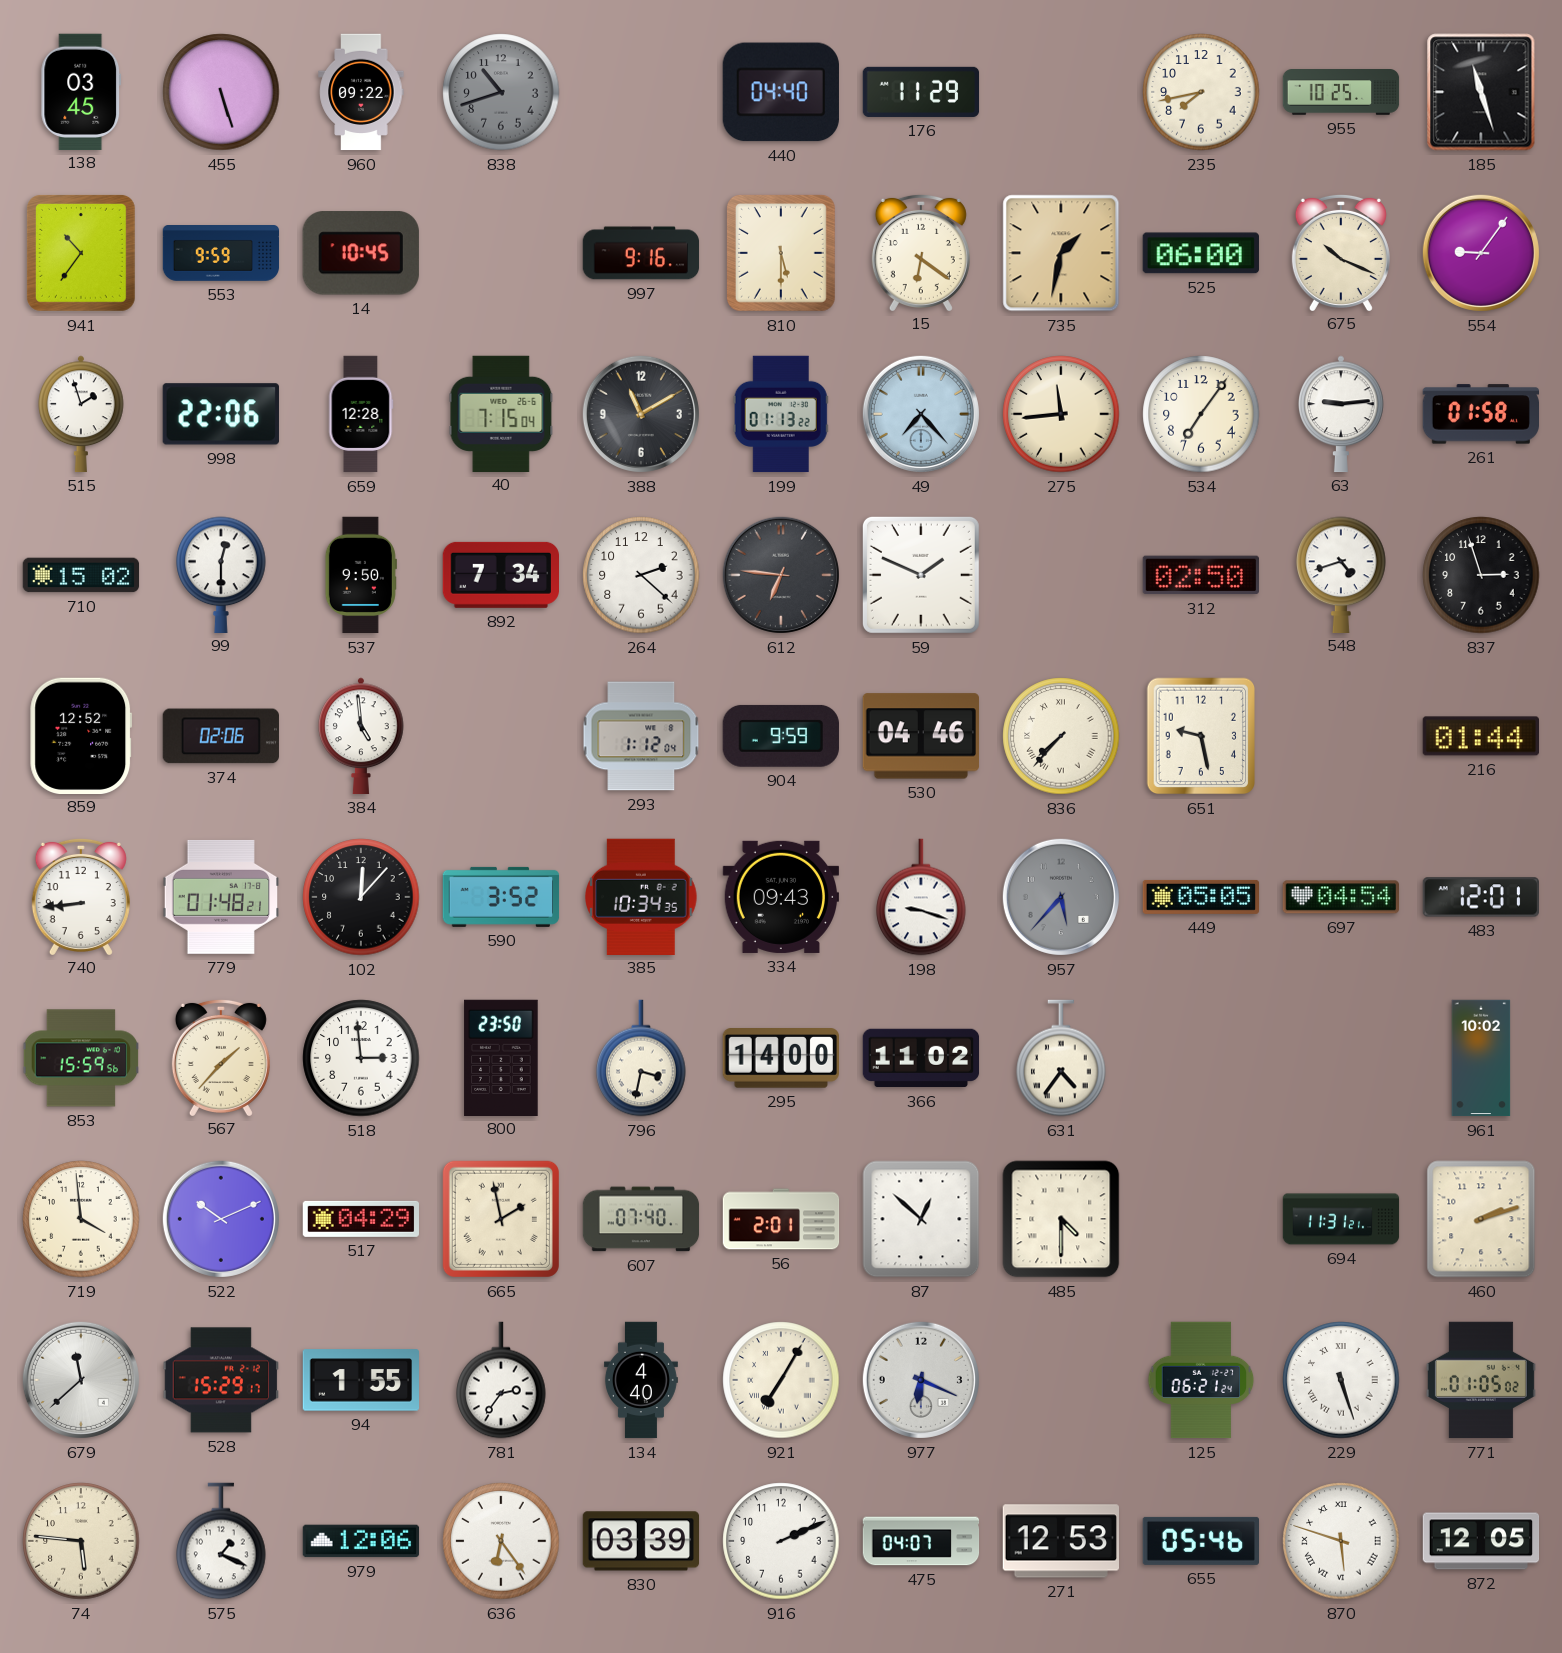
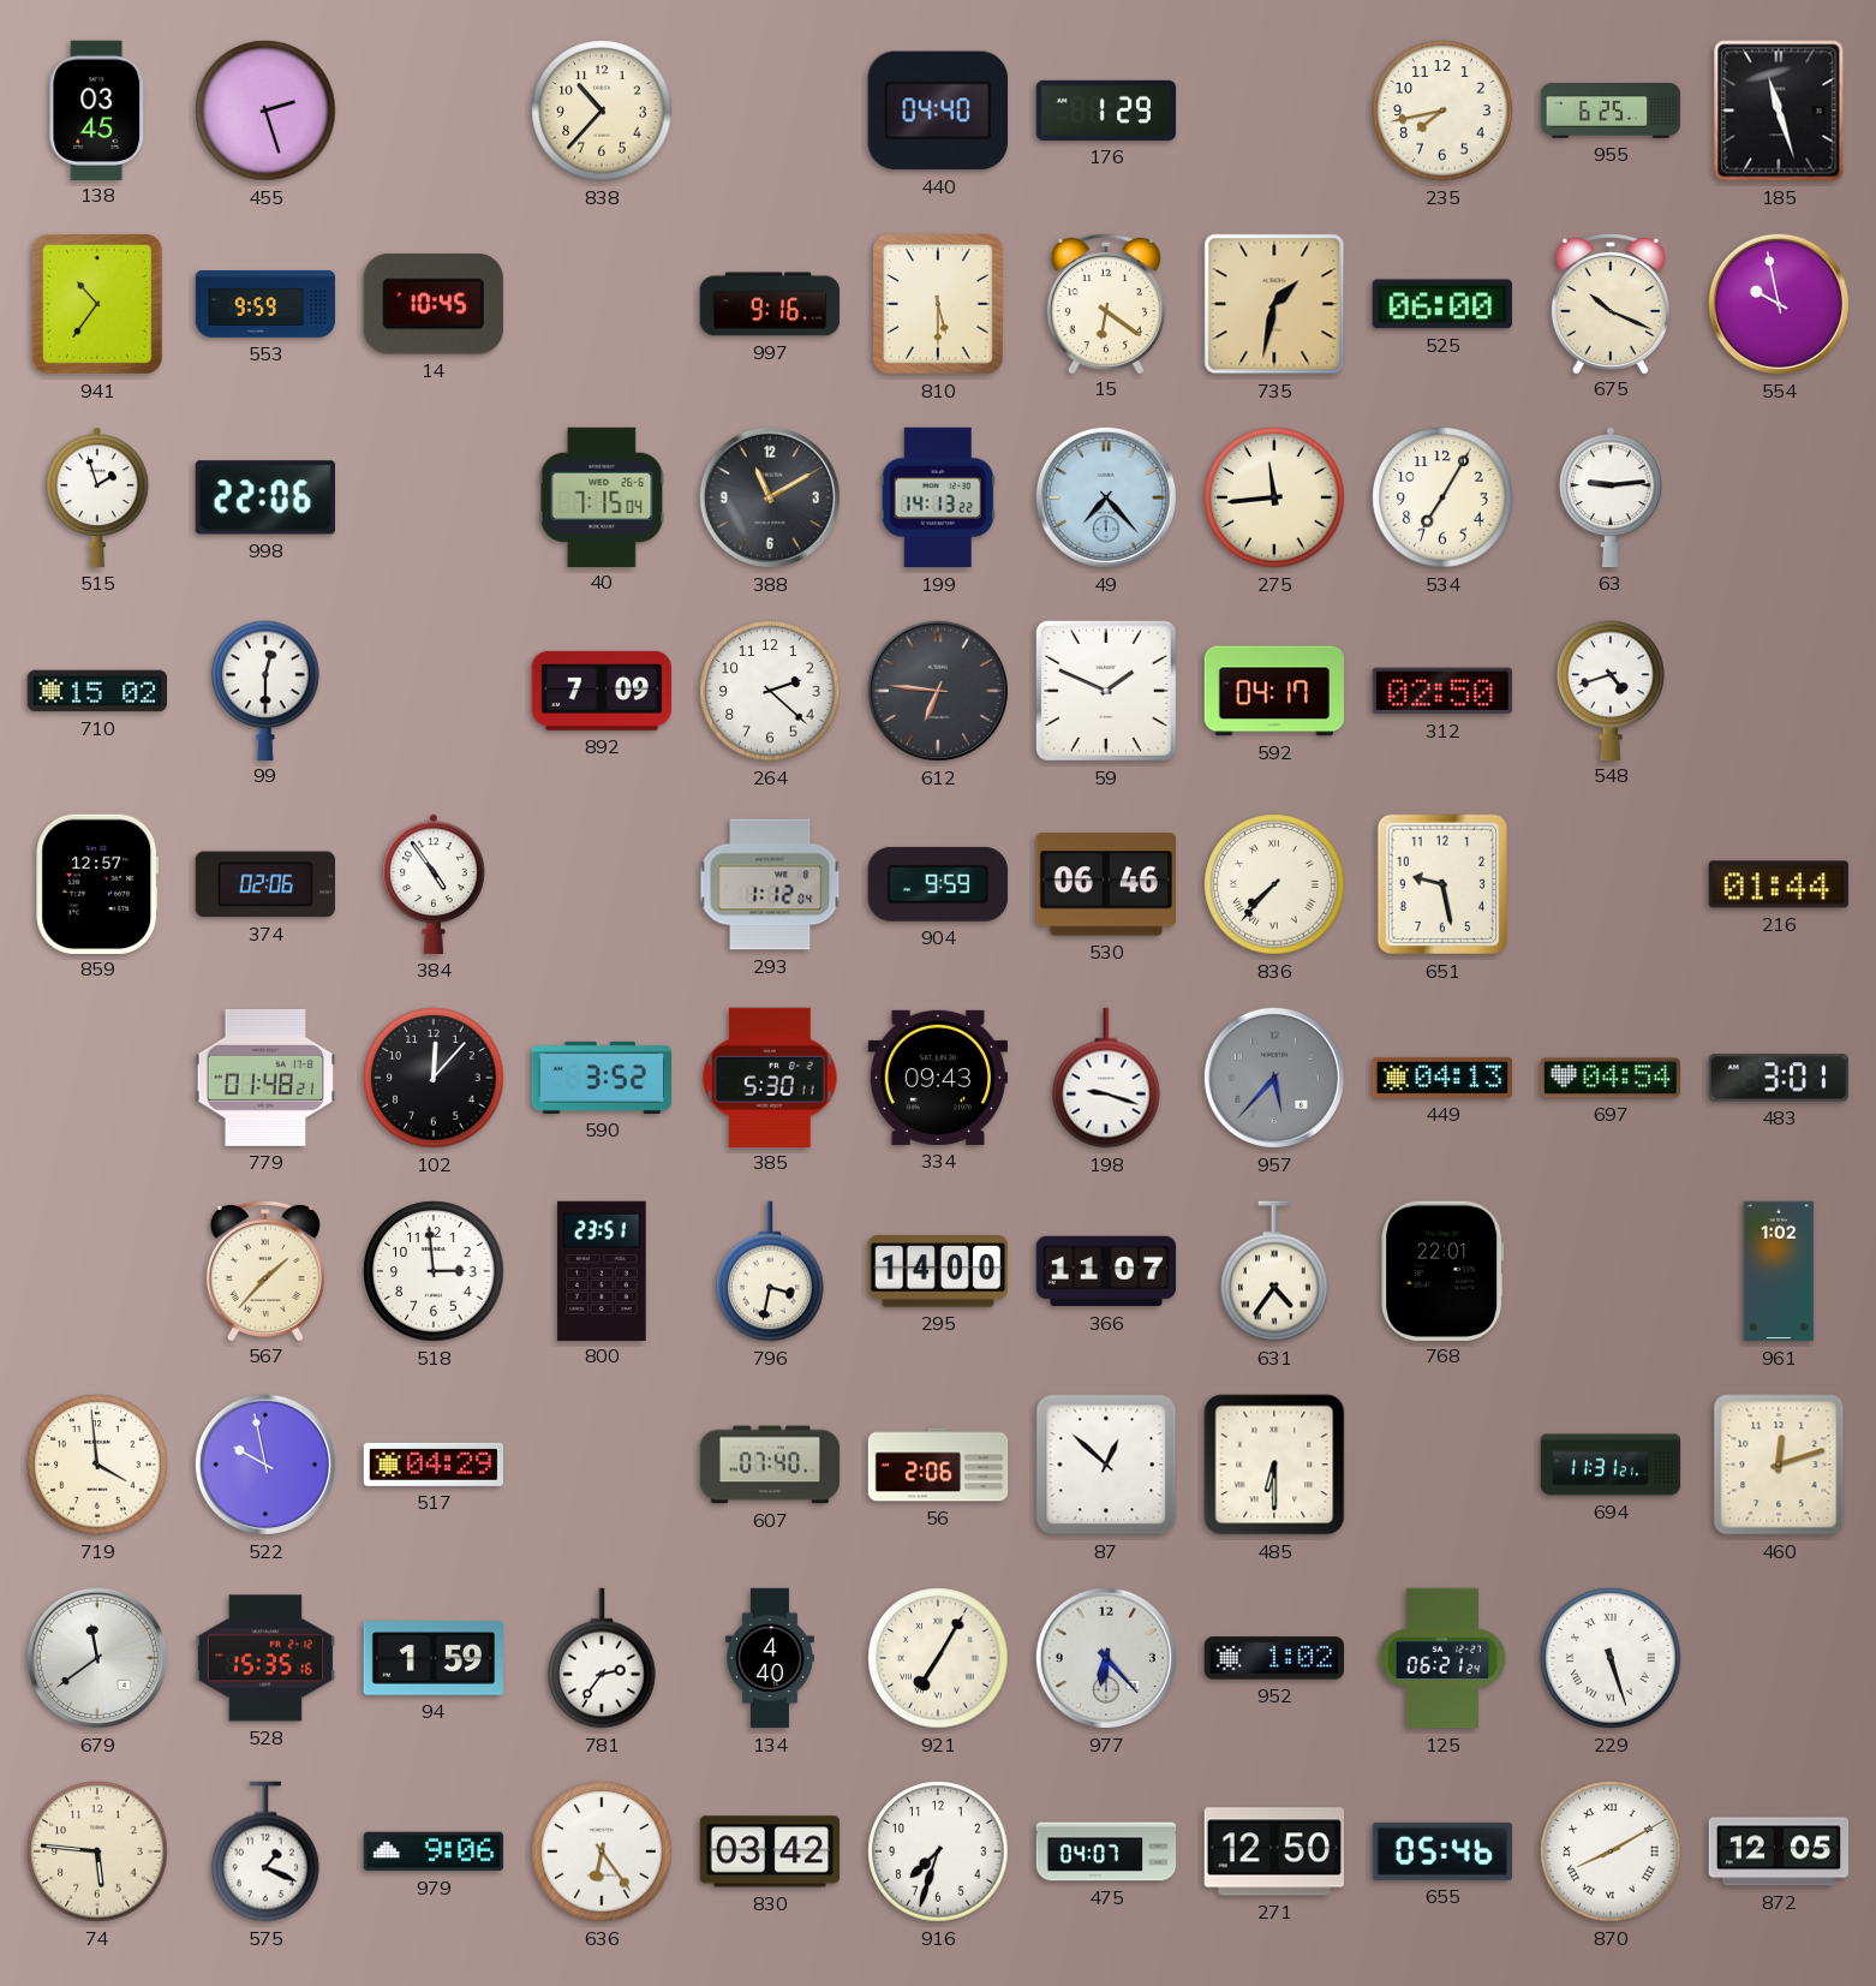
455: 5:27 -> 2:27
960: 09:22 -> none
838: 10:42 -> 10:37
838 dial: grey -> cream
176: 11:29 -> 1:29
955: 10:25 -> 6:25
554: 9:06 -> 9:58
659: 12:28 -> none
199: 01:13 -> 14:13
534: 7:06 -> 7:05
261: 01:58 -> none
537: 9:50 -> none
892: 7:34 -> 7:09
592: none -> 04:17
837: 2:57 -> none
859: 12:52 -> 12:57
384: 4:59 -> 4:54
530: 04:46 -> 06:46
740: 8:44 -> none
385: 10:34 -> 5:30
449: 05:05 -> 04:13
483: 12:01 -> 3:01
853: 15:59 -> none
800: 23:50 -> 23:51
366: 11:02 -> 11:07
768: none -> 22:01
961: 10:02 -> 1:02
522: 10:11 -> 9:58
665: 1:58 -> none
56: 2:01 -> 2:06
485: 4:30 -> 6:30
460: 2:12 -> 12:12
679: 11:38 -> 11:39
528: 15:29 -> 15:35
94: 1:55 -> 1:59
977: 6:19 -> 6:23
952: none -> 1:02
771: 01:05 -> none
979: 12:06 -> 9:06
830: 03:39 -> 03:42
916: 2:11 -> 7:33
271: 12:53 -> 12:50
870: 5:48 -> 8:10
